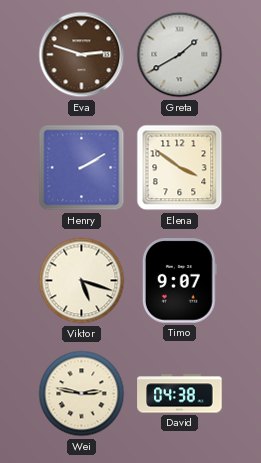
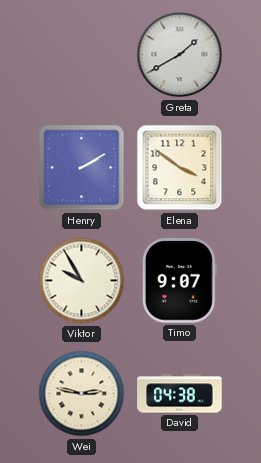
Eva: 2:48 -> none
Viktor: 5:18 -> 9:55
